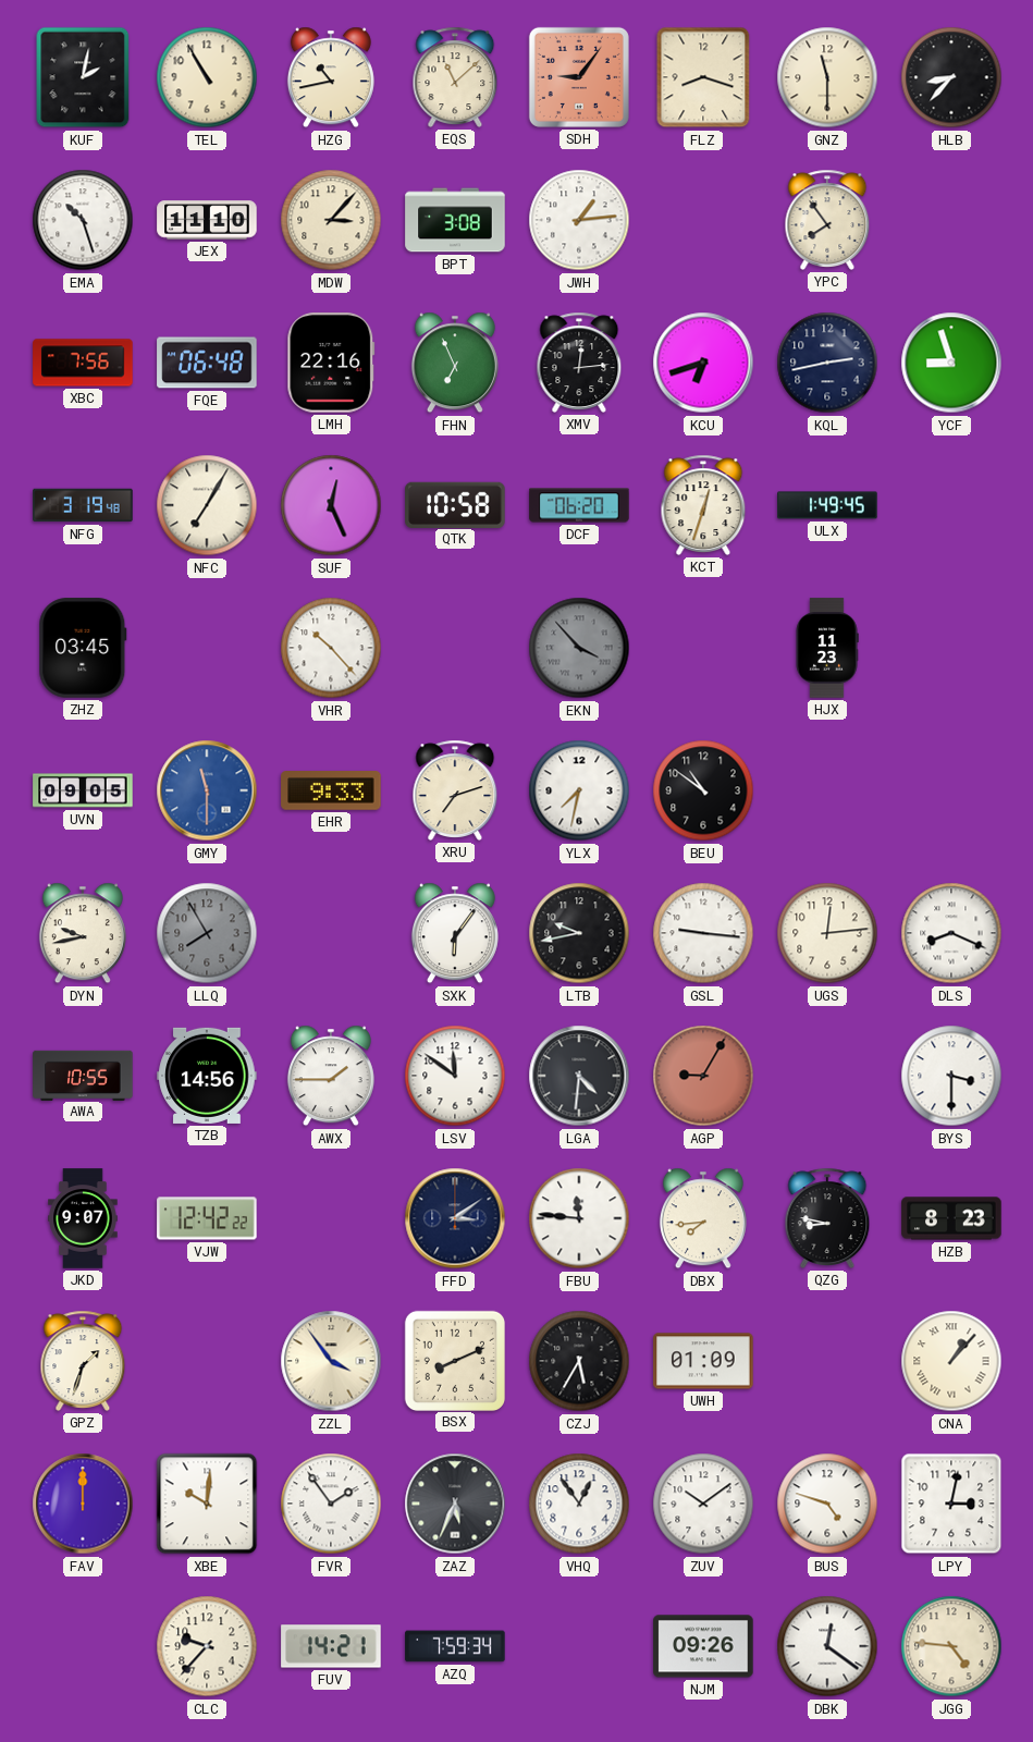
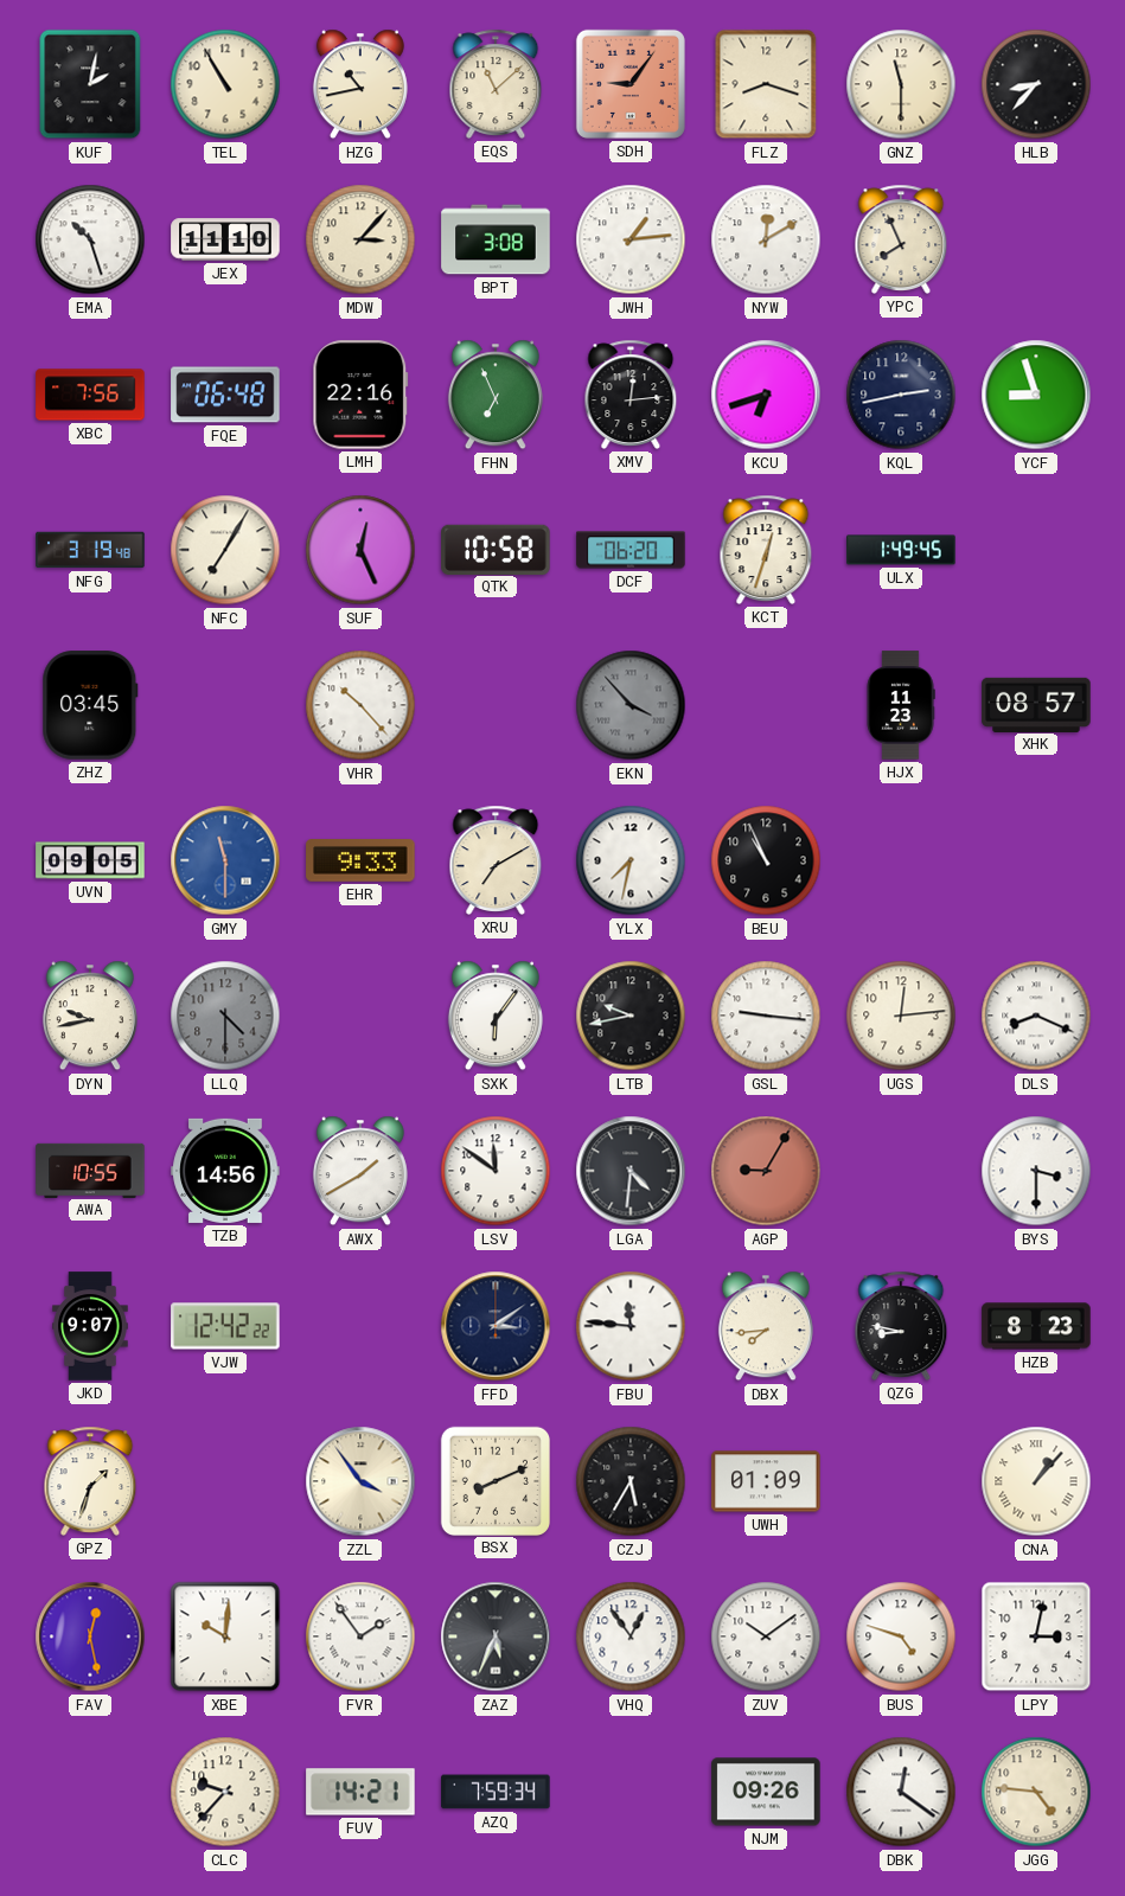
NYW: none -> 12:10
YPC: 7:54 -> 7:56
XHK: none -> 08:57
XRU: 7:12 -> 7:10
BEU: 10:51 -> 10:56
LLQ: 7:55 -> 4:30
AWX: 1:45 -> 1:40
FAV: 12:00 -> 12:28
